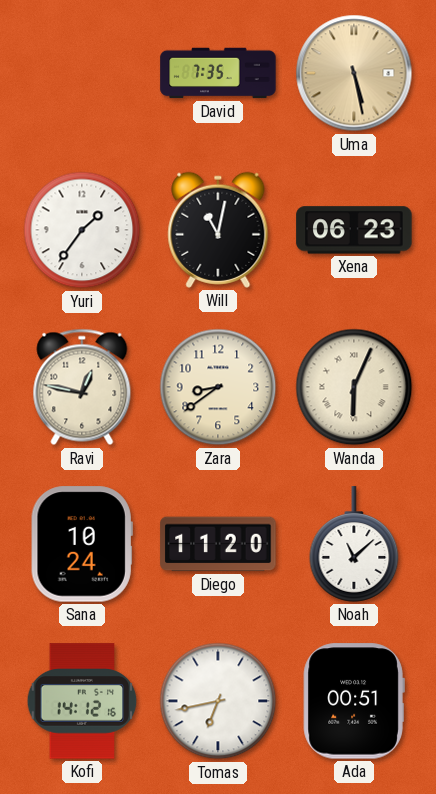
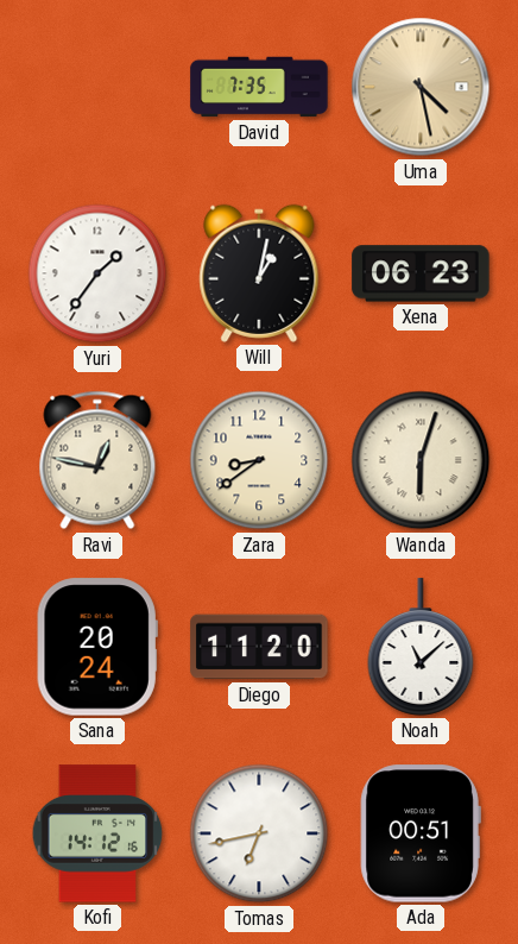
Uma: 5:28 -> 4:28
Will: 11:02 -> 1:02
Wanda: 6:04 -> 6:03
Sana: 10:24 -> 20:24
